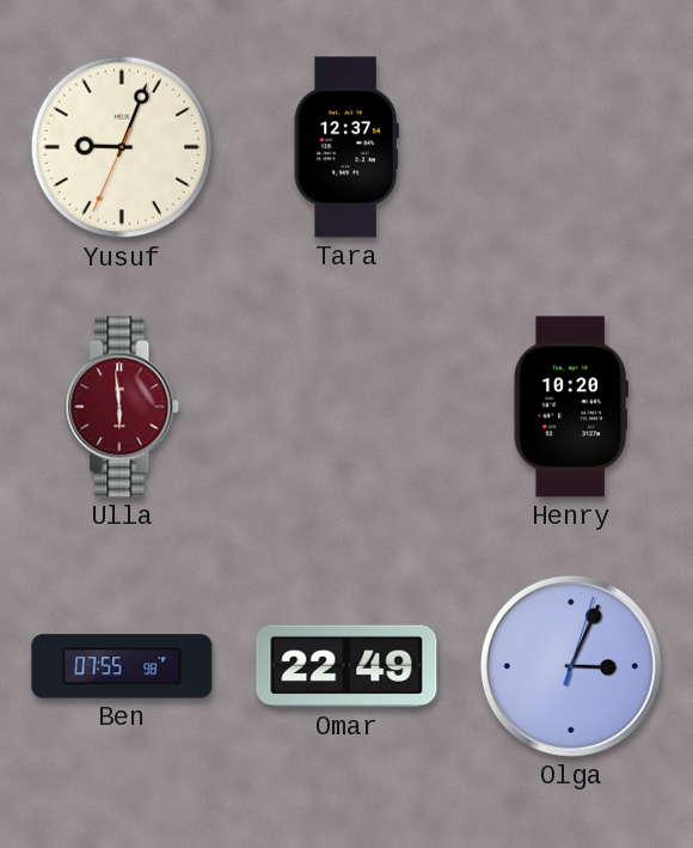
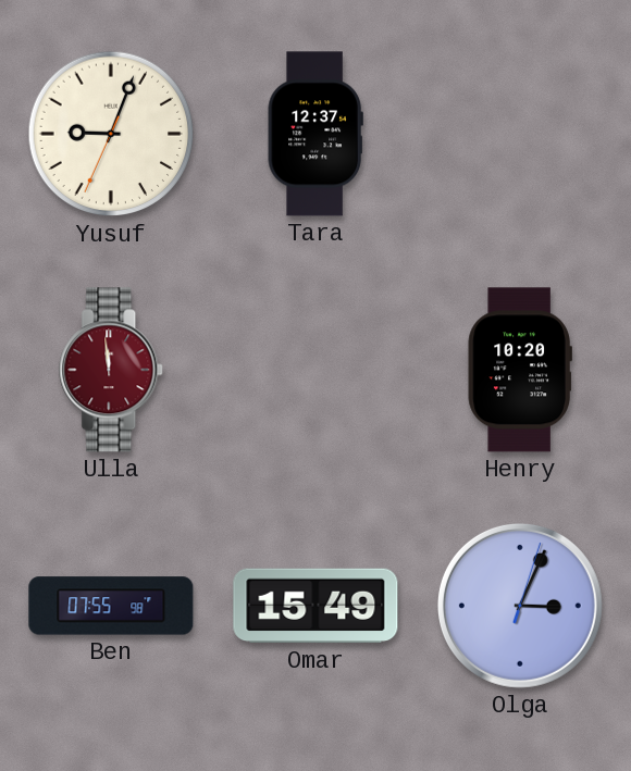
Ulla: 5:59 -> 11:59
Omar: 22:49 -> 15:49
